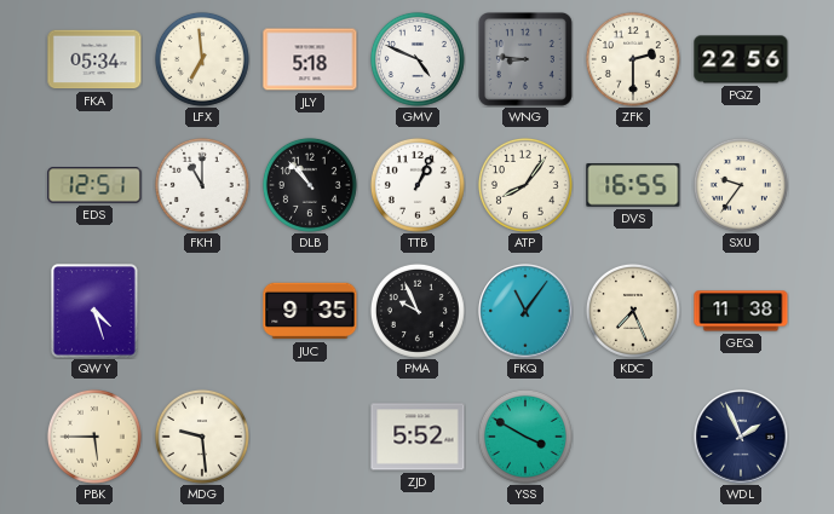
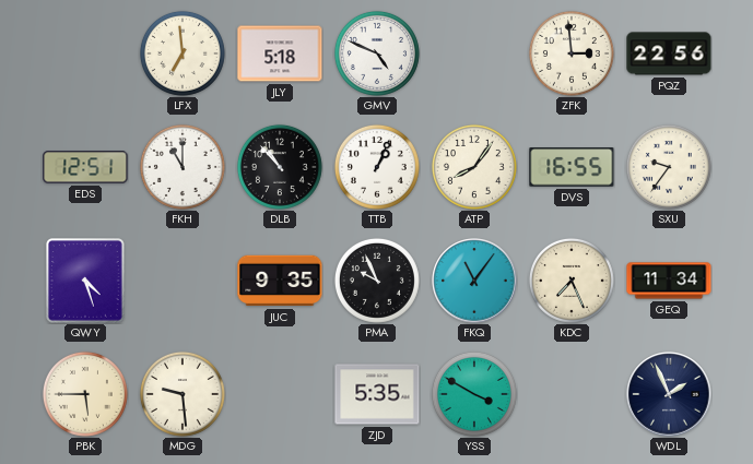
FKA: 05:34 -> none
WNG: 8:46 -> none
ZFK: 2:30 -> 2:59
GEQ: 11:38 -> 11:34
ZJD: 5:52 -> 5:35
